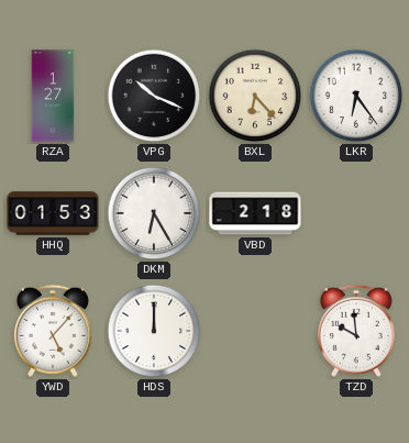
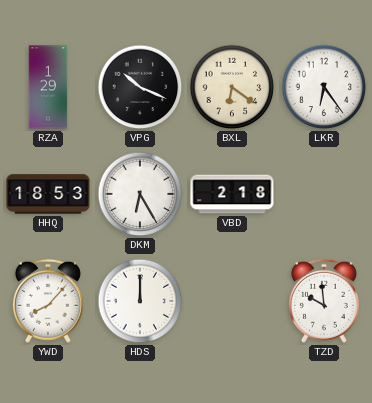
RZA: 1:27 -> 1:29
BXL: 6:23 -> 6:21
HHQ: 01:53 -> 18:53
YWD: 5:07 -> 8:07
